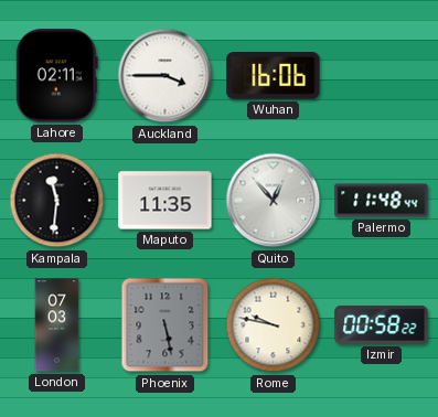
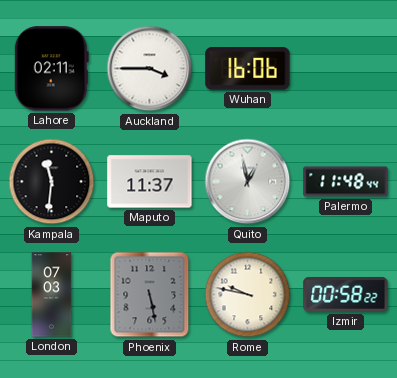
Maputo: 11:35 -> 11:37
Quito: 12:53 -> 12:58
